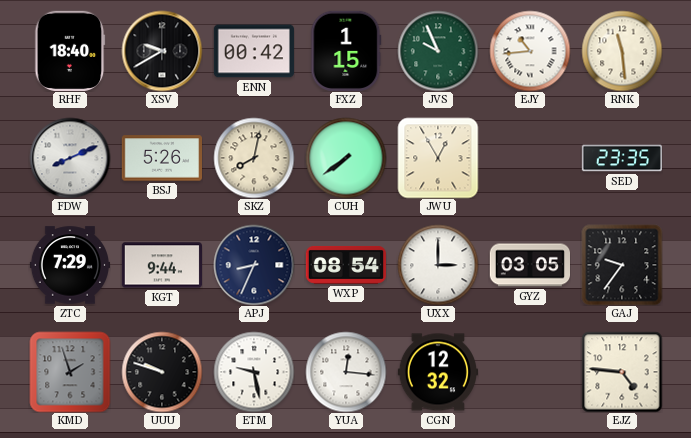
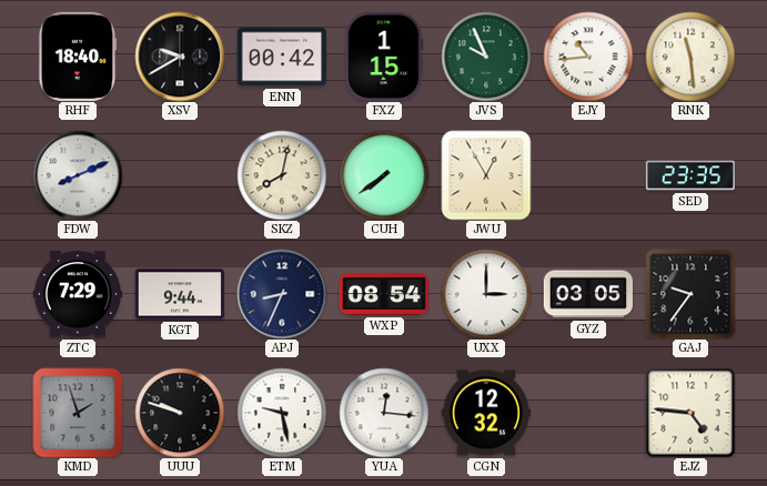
BSJ: 5:26 -> none
